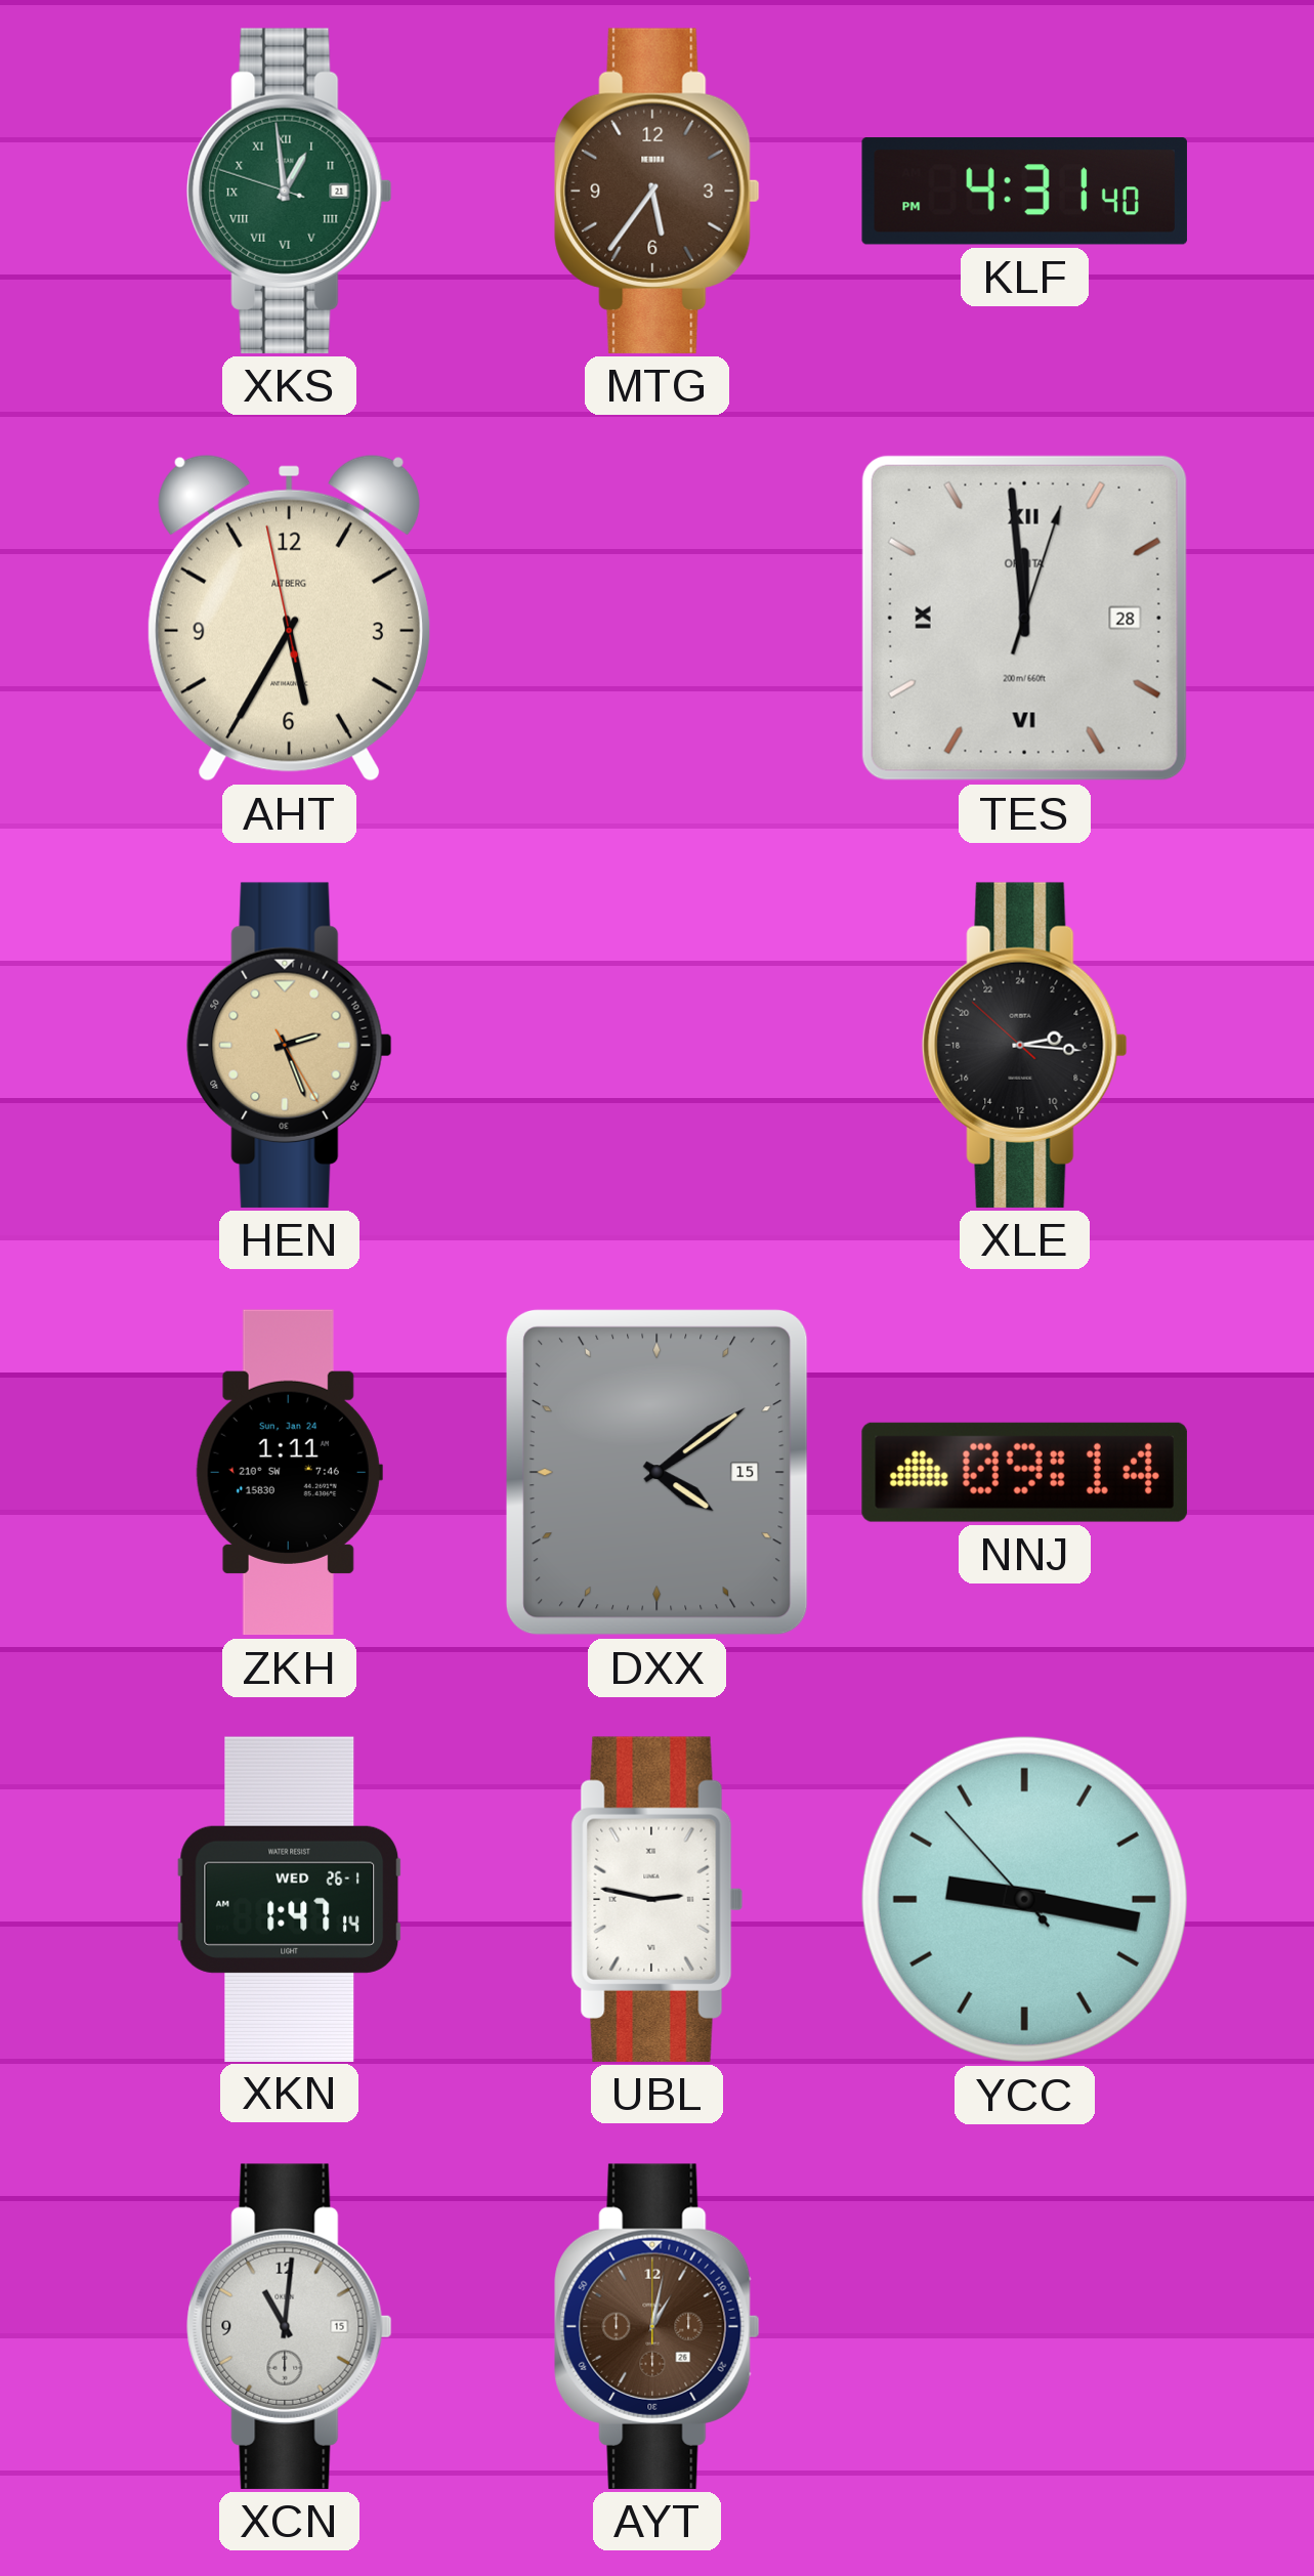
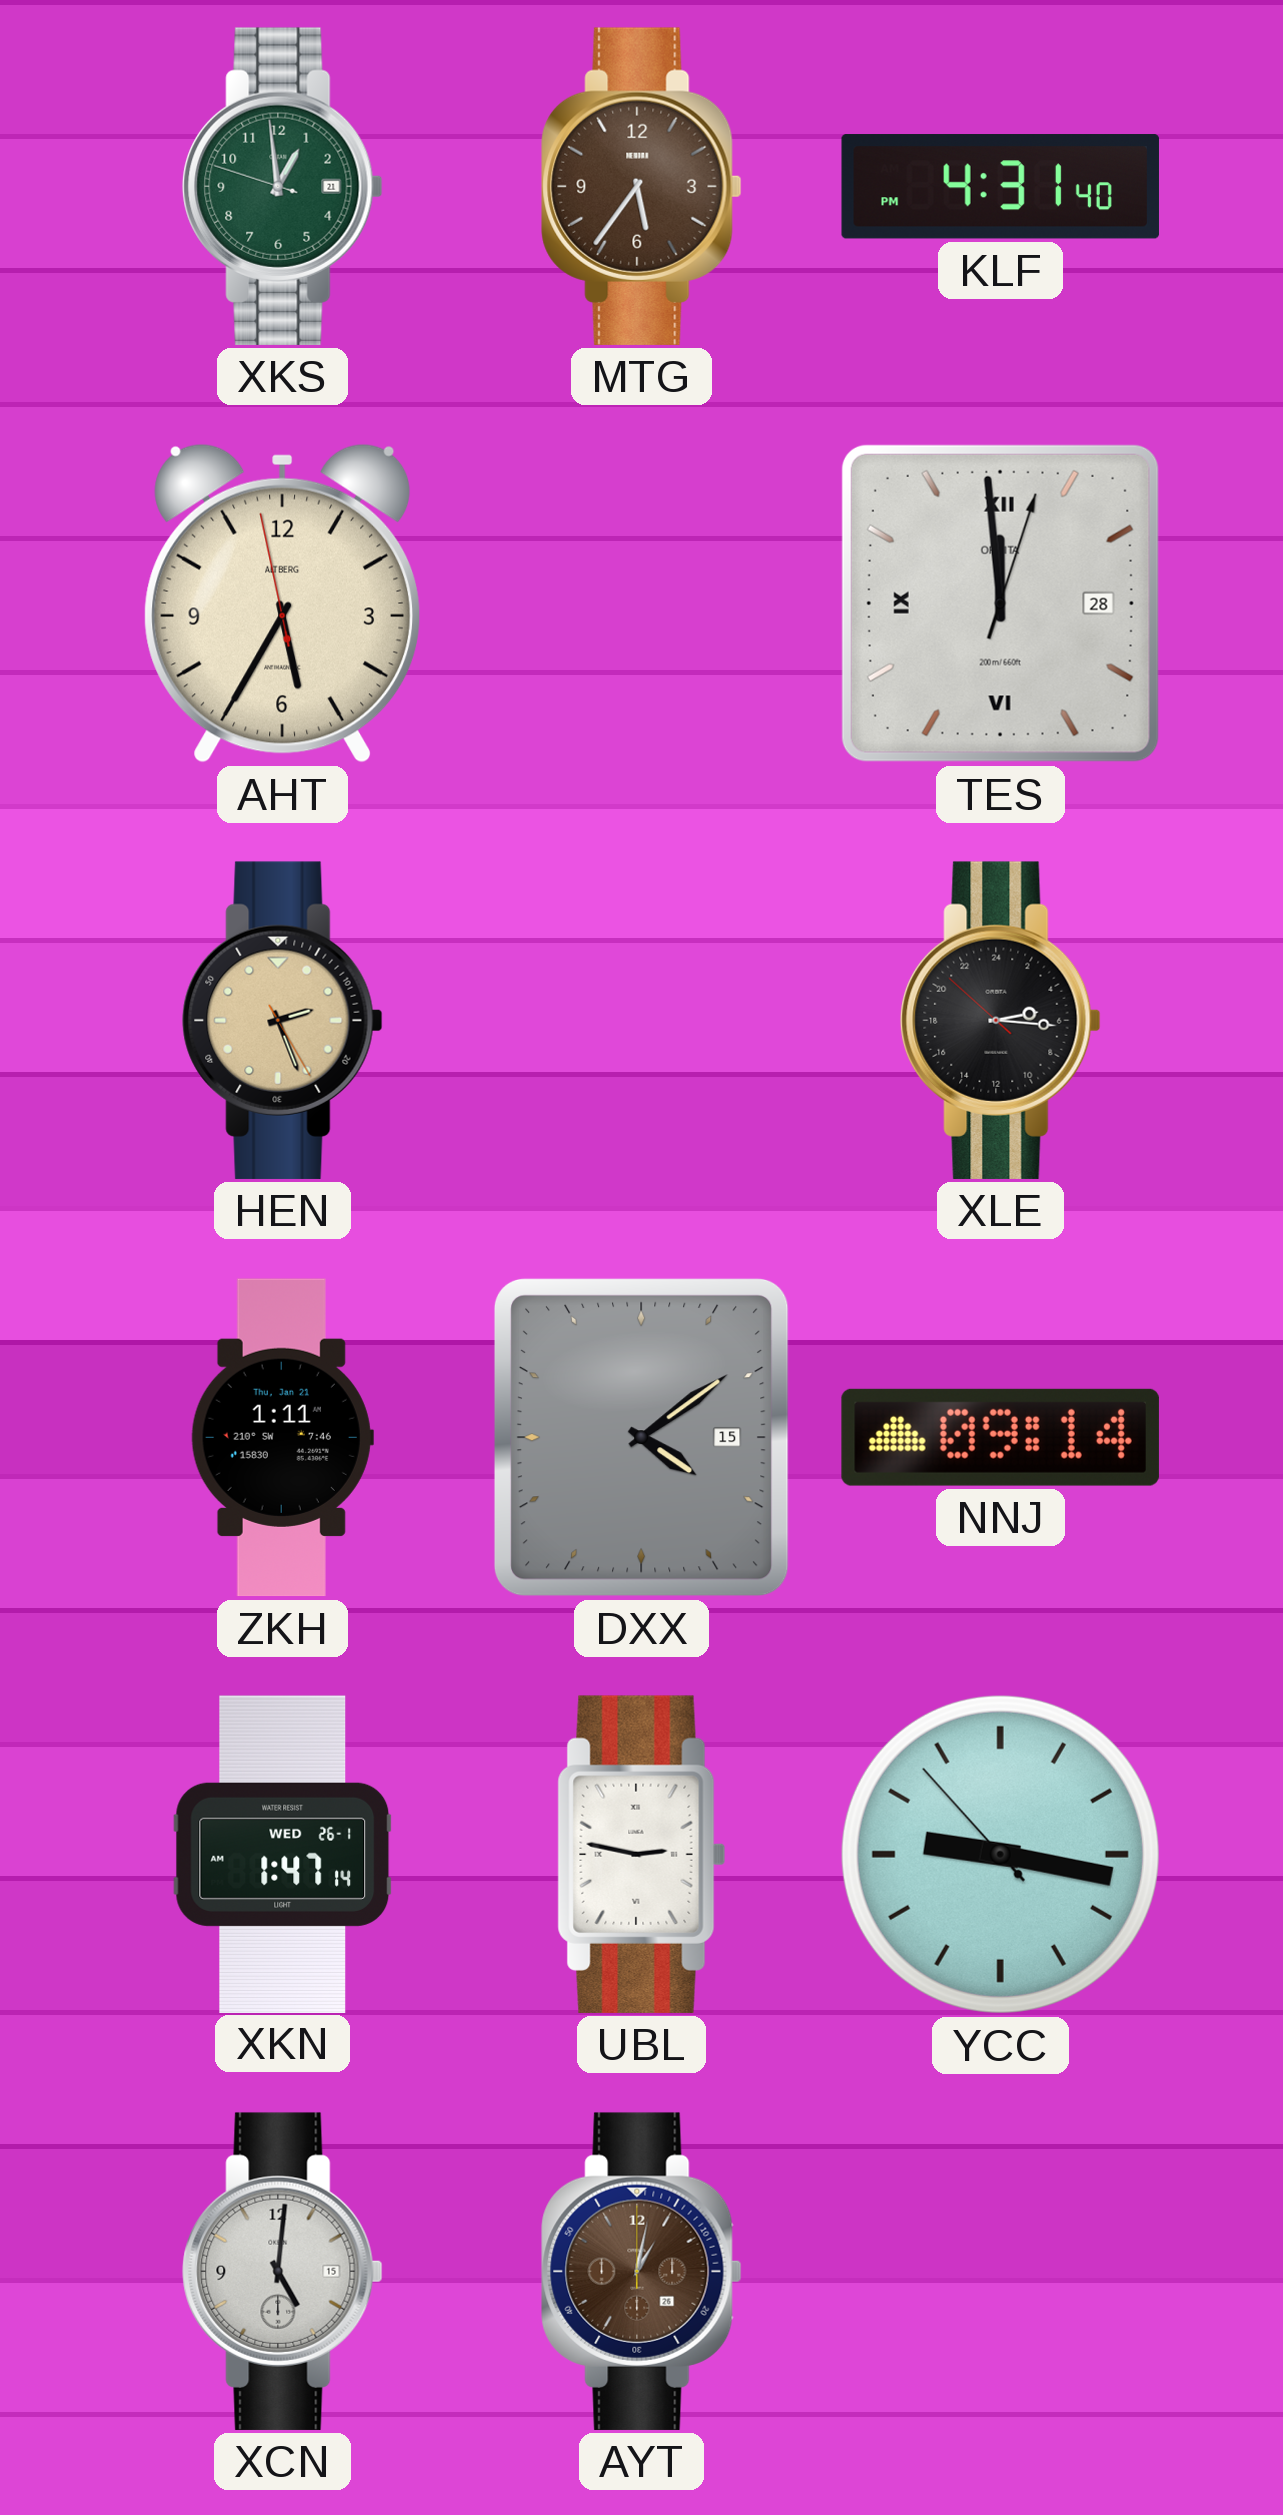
XKS numerals: Roman -> Arabic
ZKH date: Sun, Jan 24 -> Thu, Jan 21
XCN: 11:01 -> 5:01
